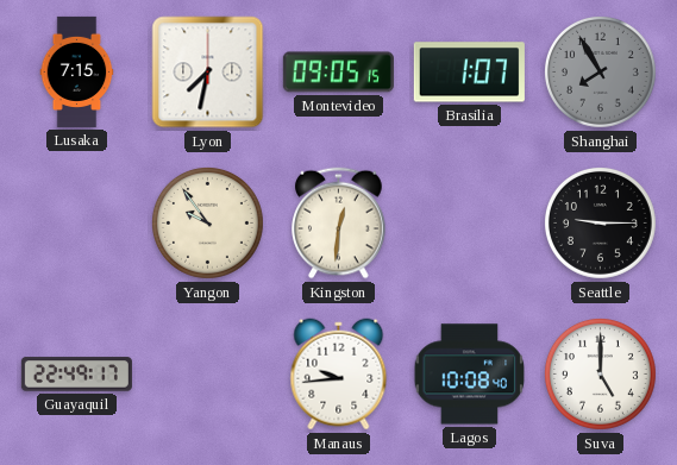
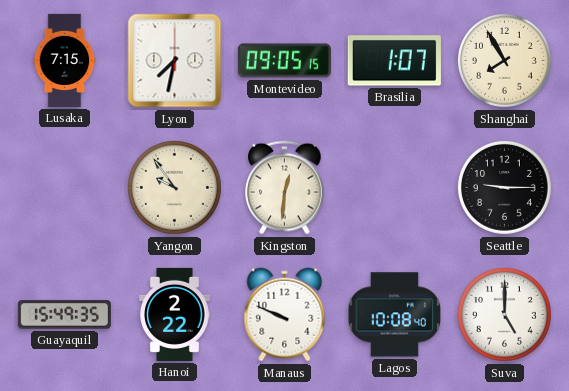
Shanghai dial: grey -> cream
Guayaquil: 22:49 -> 15:49
Hanoi: none -> 2:22
Manaus: 9:44 -> 9:49
